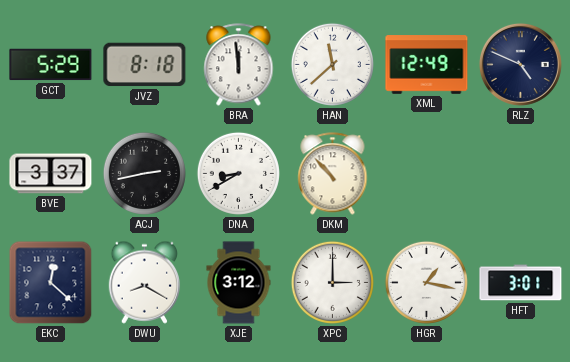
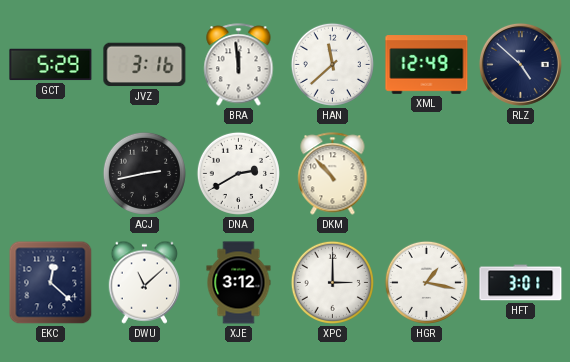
JVZ: 8:18 -> 3:16
RLZ: 4:49 -> 4:52
BVE: 3:37 -> none
DNA: 8:40 -> 2:40
DWU: 8:20 -> 11:08
